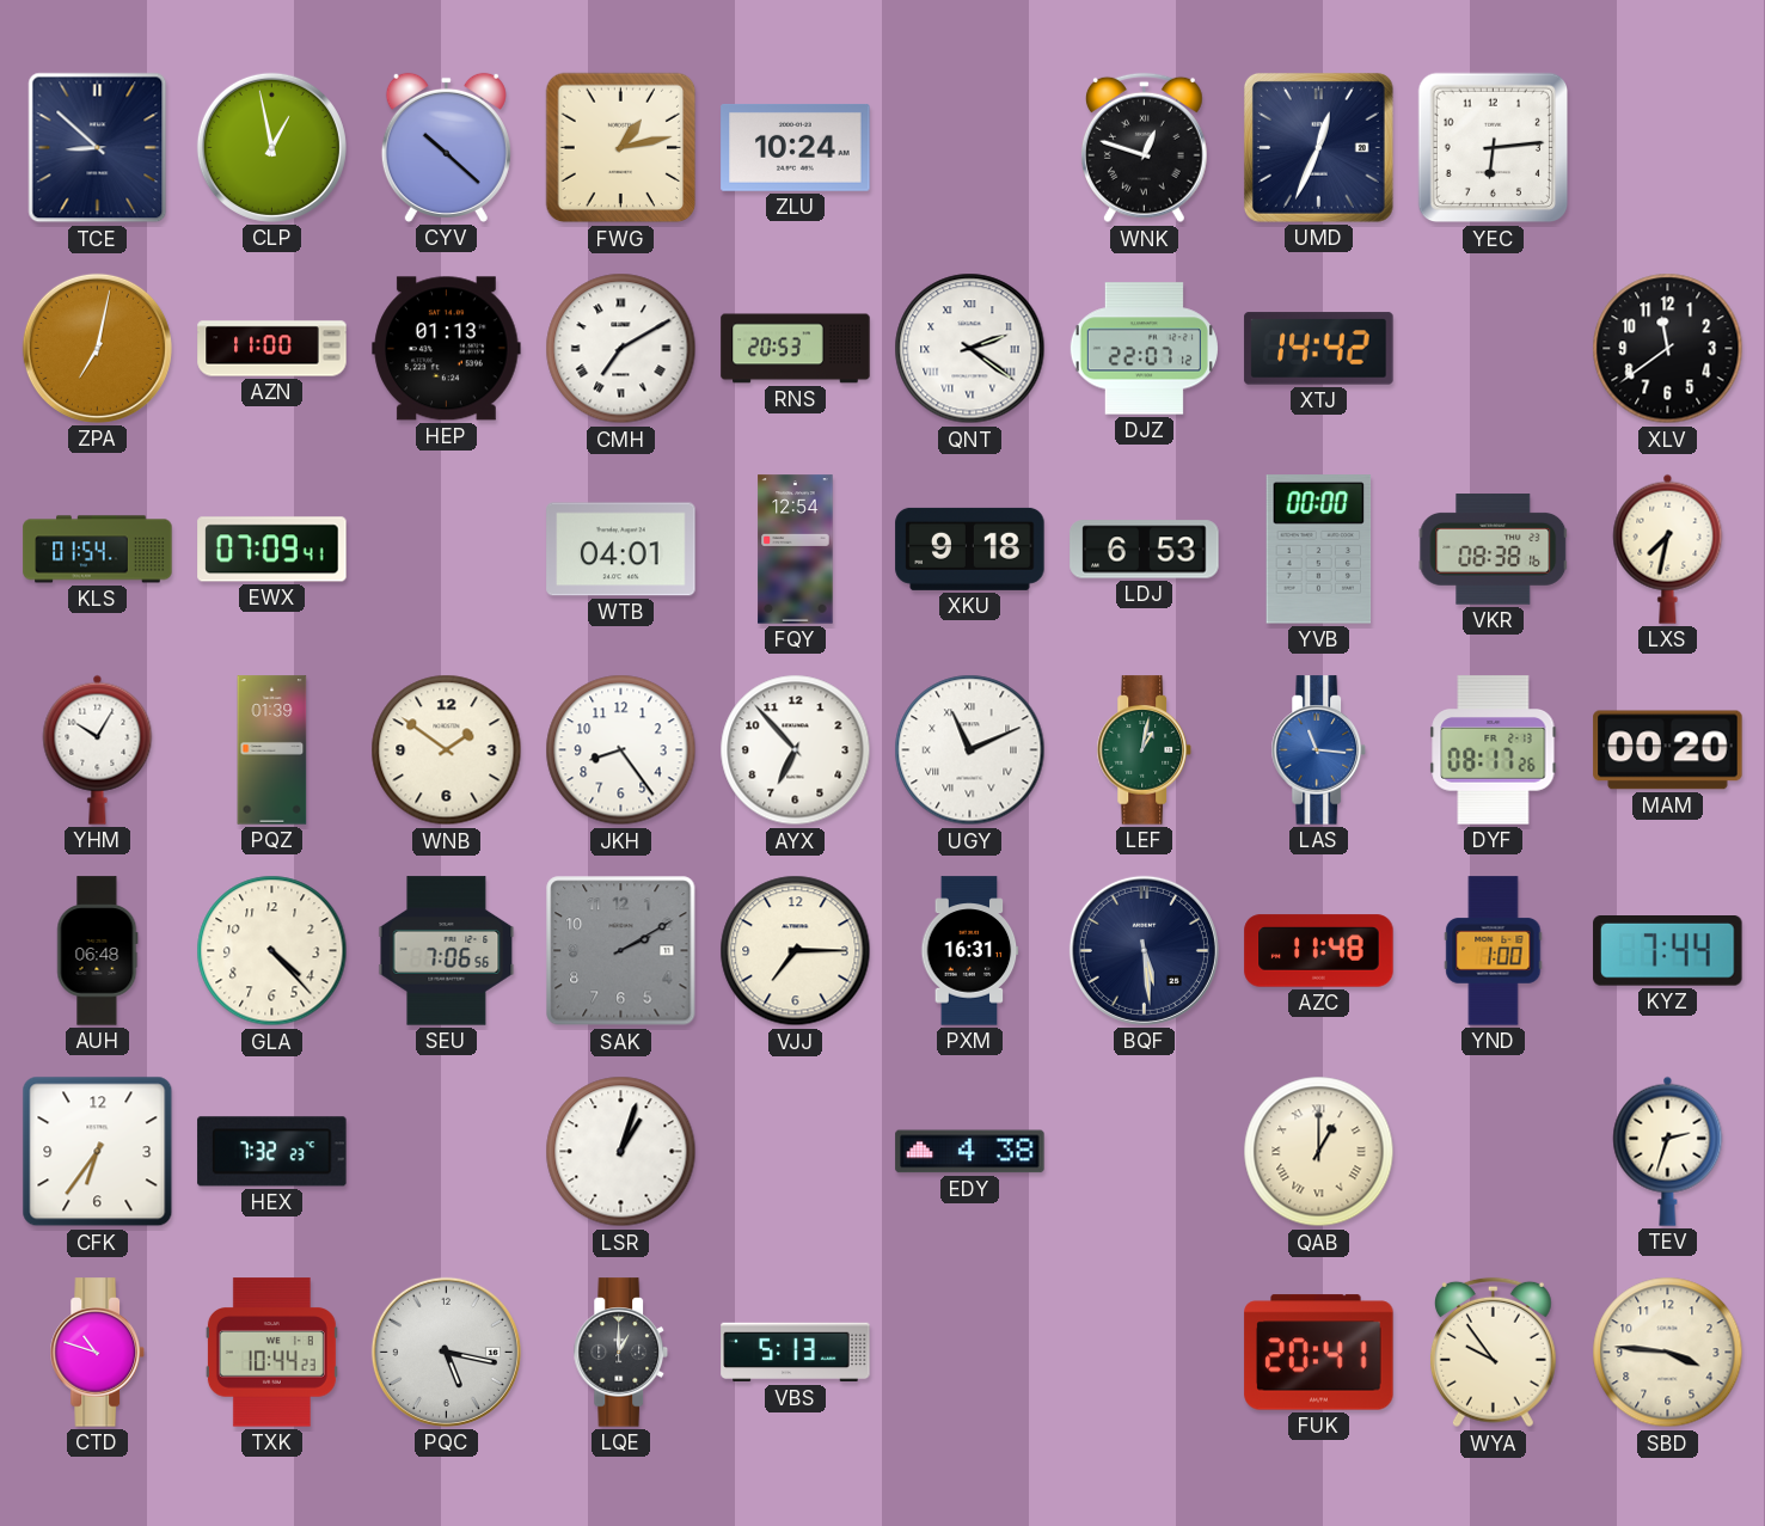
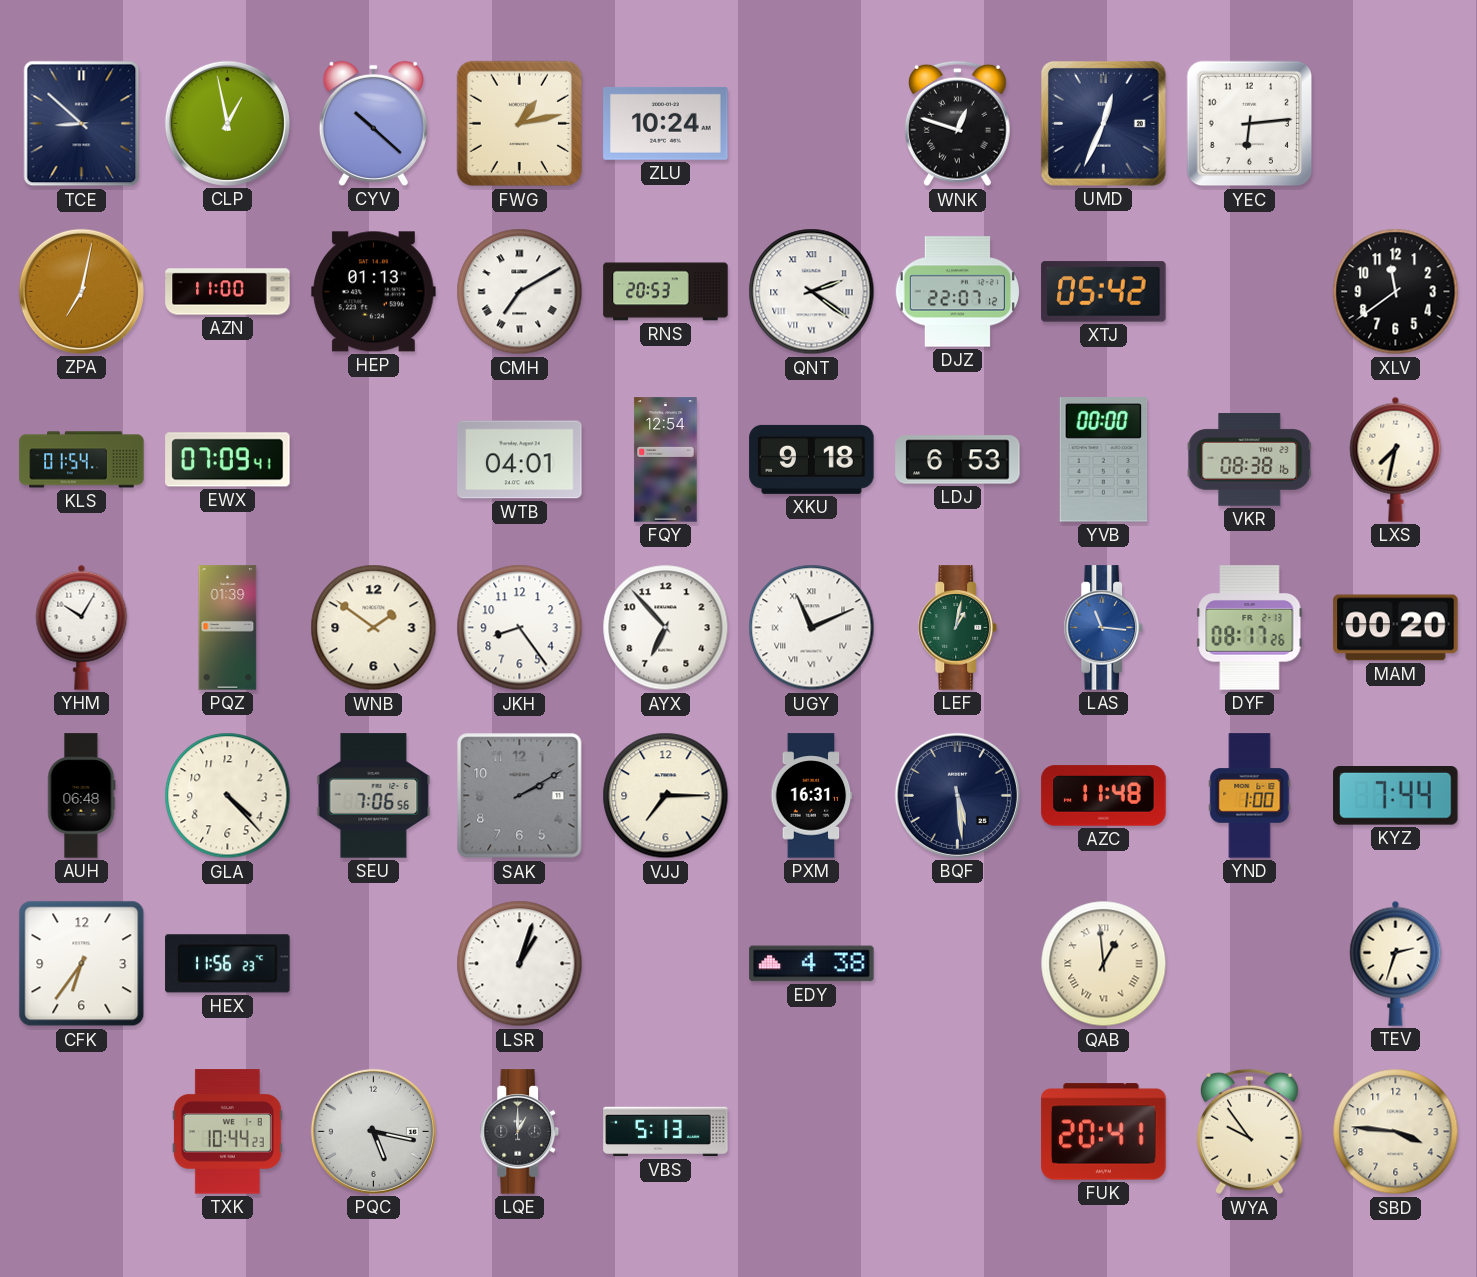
XTJ: 14:42 -> 05:42
HEX: 7:32 -> 11:56
QAB: 1:00 -> 12:59
CTD: 10:48 -> none
